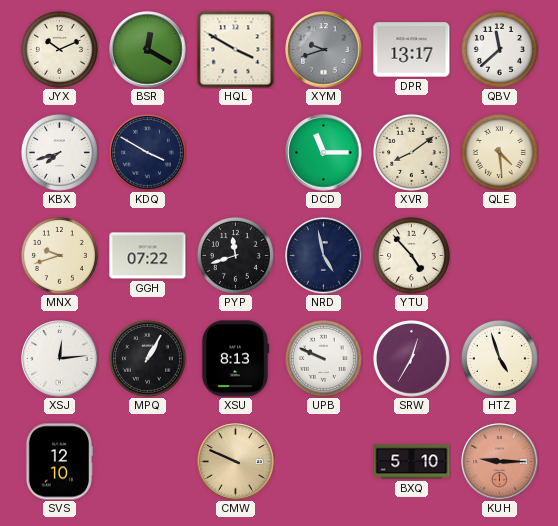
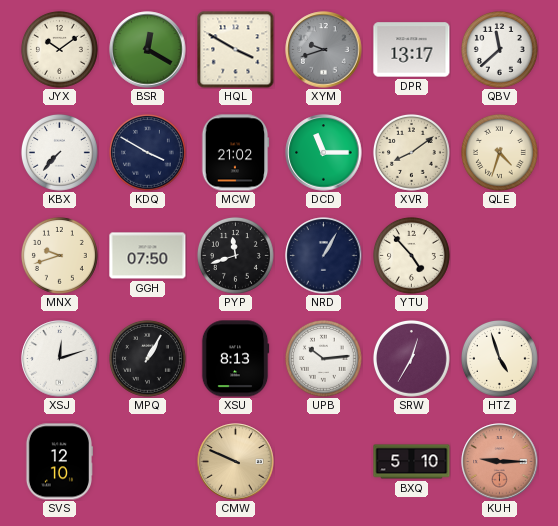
JYX: 10:11 -> 10:09
KBX: 7:42 -> 7:37
MCW: none -> 21:02
QLE: 4:29 -> 4:33
GGH: 07:22 -> 07:50
NRD: 4:58 -> 1:05
XSJ: 12:14 -> 12:12
UPB: 9:49 -> 10:14
